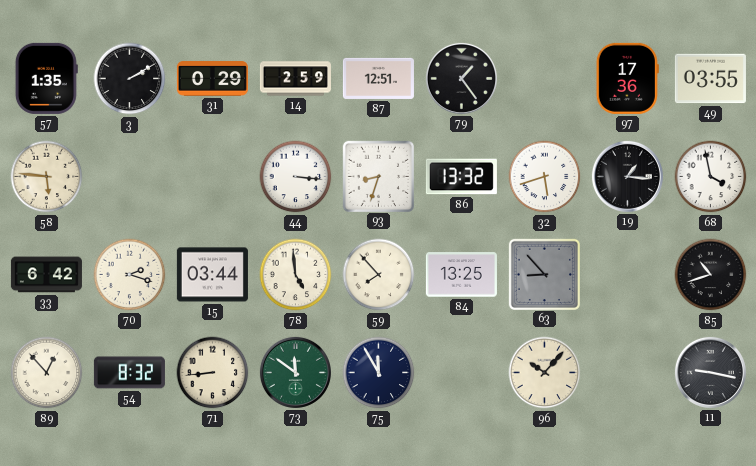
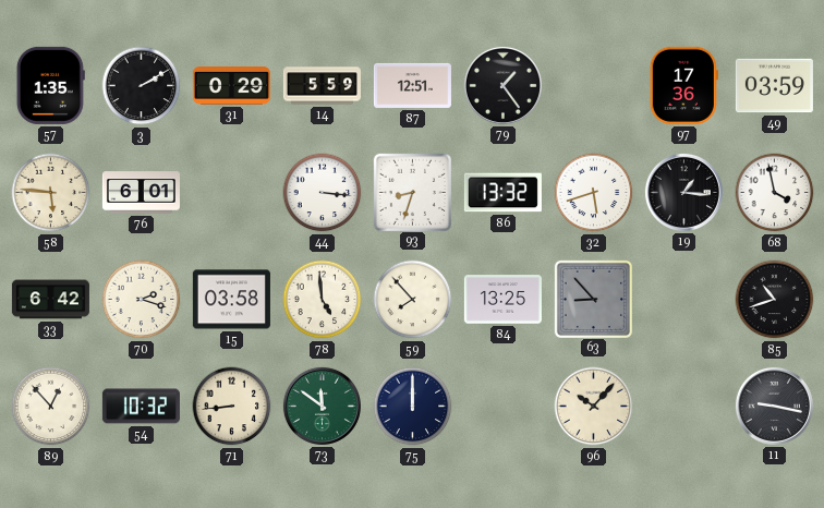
14: 2:59 -> 5:59
49: 03:55 -> 03:59
76: none -> 6:01
15: 03:44 -> 03:58
54: 8:32 -> 10:32
75: 11:55 -> 12:00
